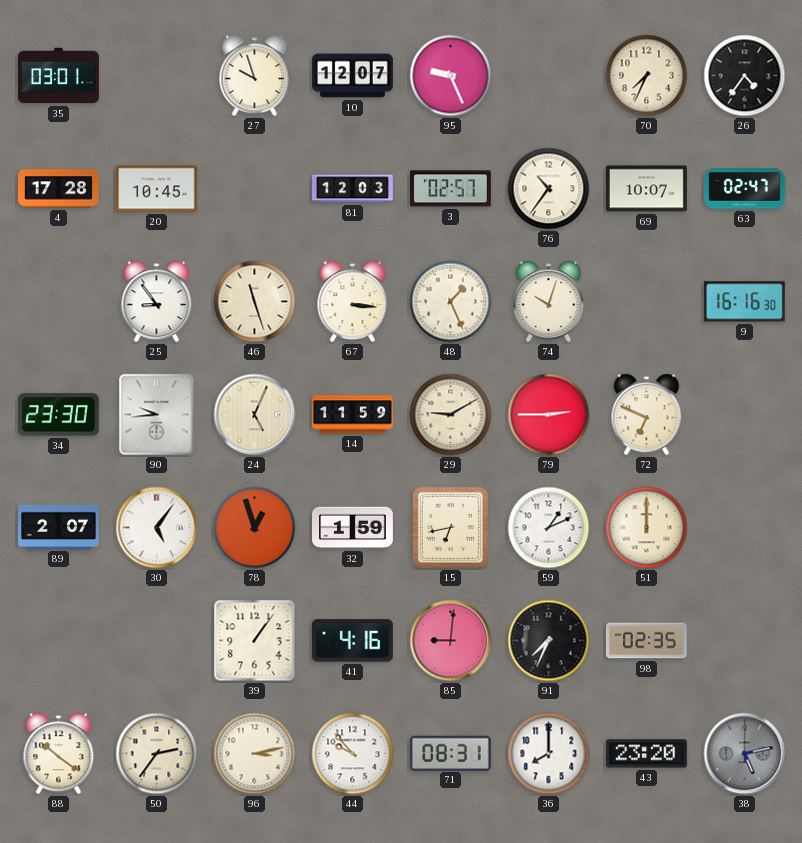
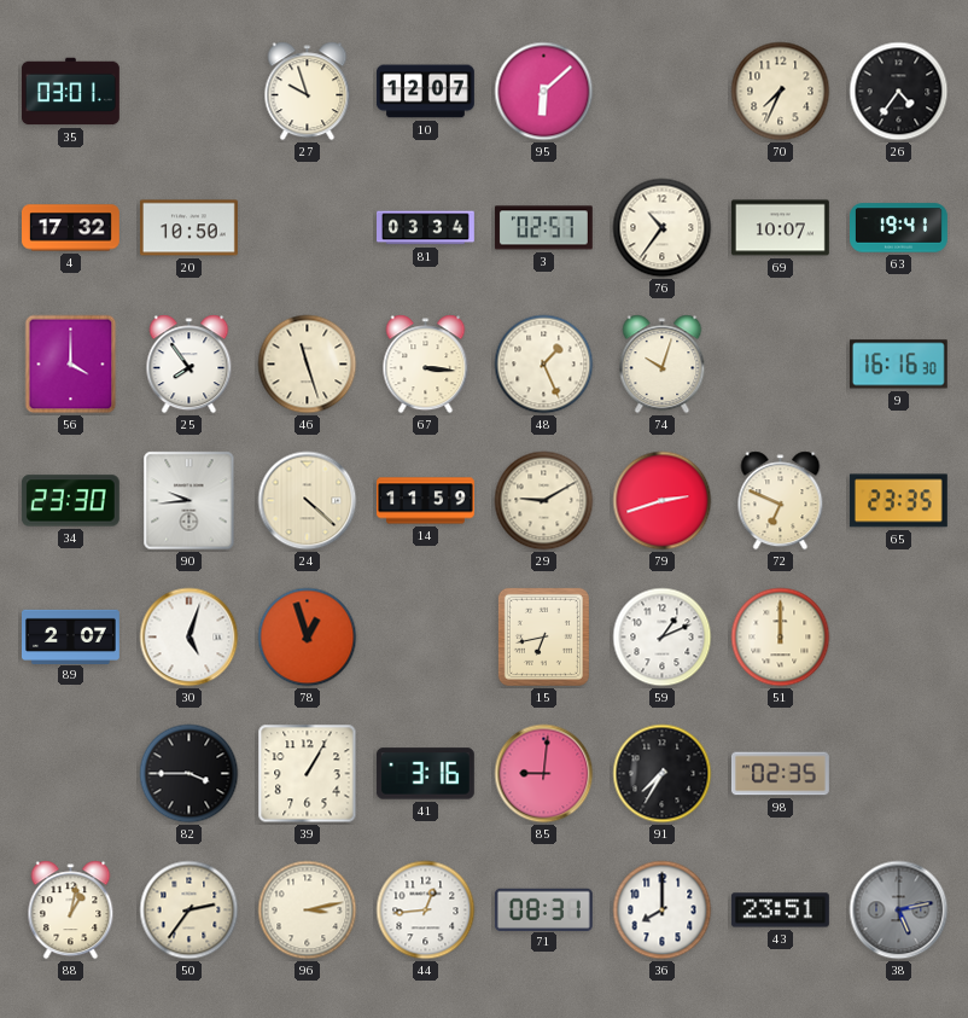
95: 9:26 -> 6:08
4: 17:28 -> 17:32
20: 10:45 -> 10:50
81: 12:03 -> 03:34
63: 02:47 -> 19:41
56: none -> 4:00
25: 8:54 -> 7:54
24: 5:04 -> 4:22
79: 2:45 -> 2:42
65: none -> 23:35
30: 5:06 -> 5:03
32: 1:59 -> none
82: none -> 3:45
39: 1:06 -> 1:05
41: 4:16 -> 3:16
91: 7:34 -> 7:35
88: 10:21 -> 1:02
44: 9:53 -> 12:44
43: 23:20 -> 23:51
